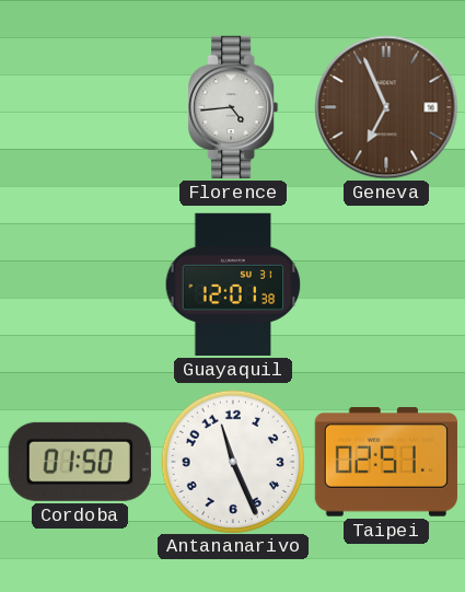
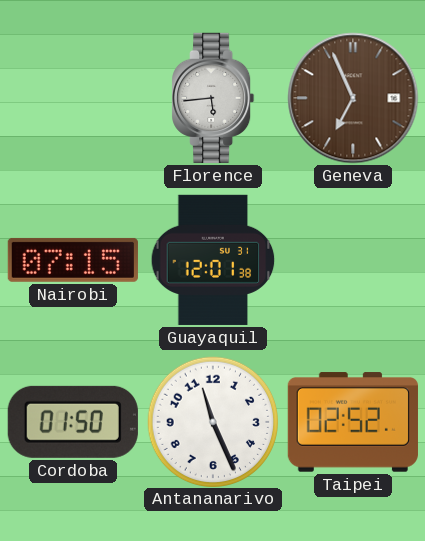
Florence: 4:44 -> 5:44
Nairobi: none -> 07:15
Taipei: 02:51 -> 02:52
